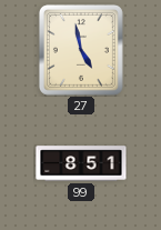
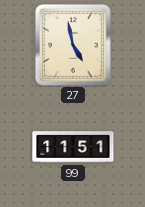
99: 8:51 -> 11:51
